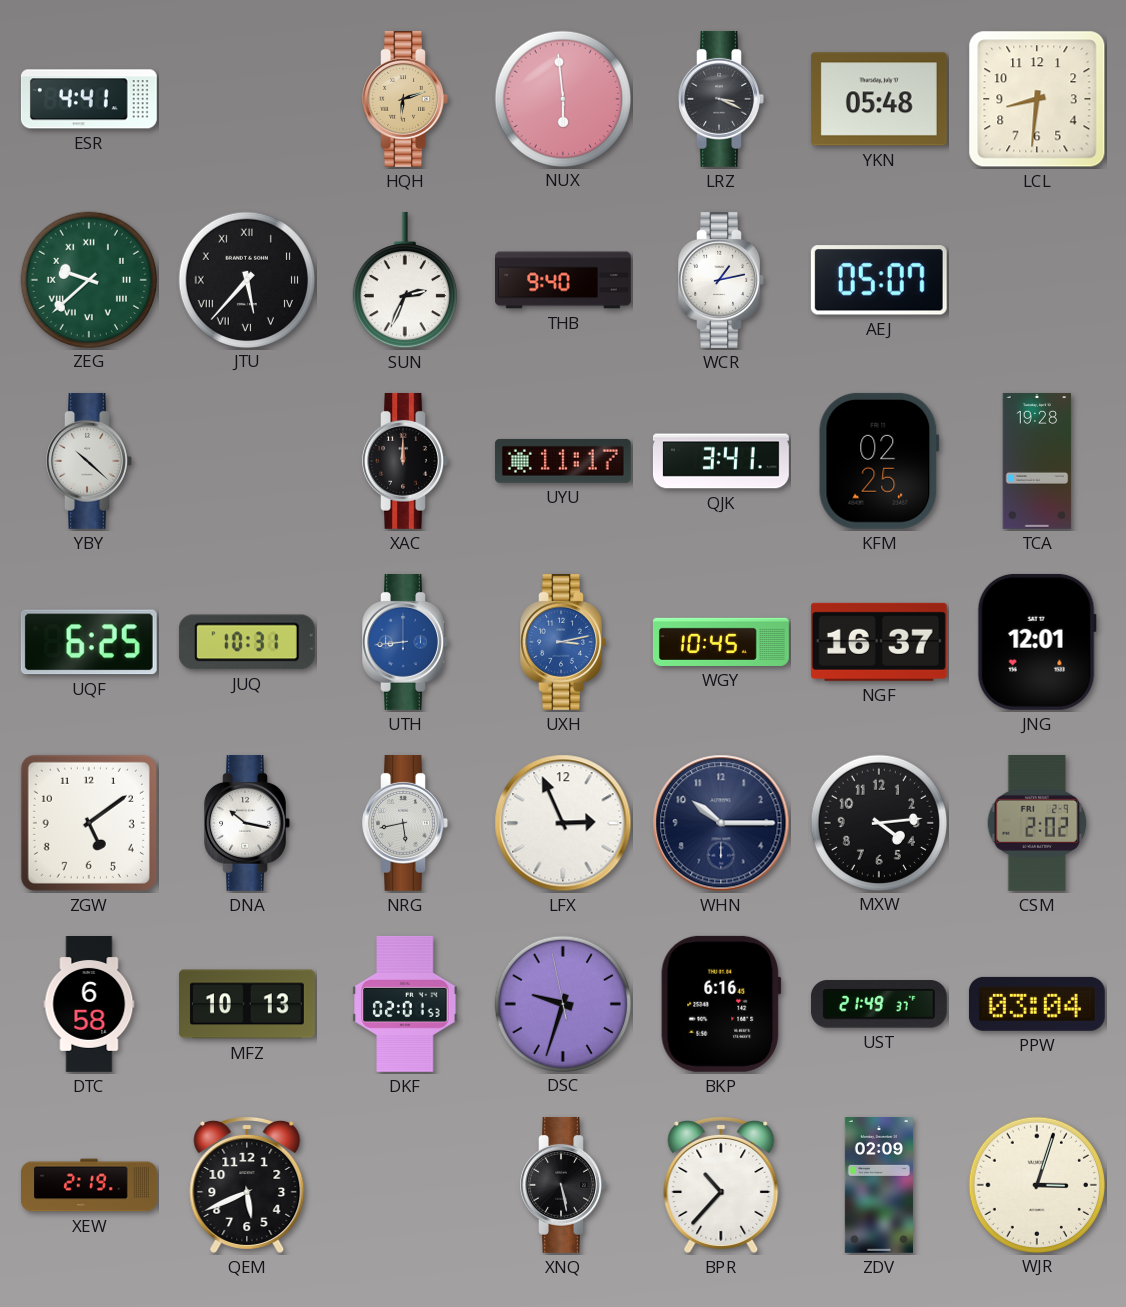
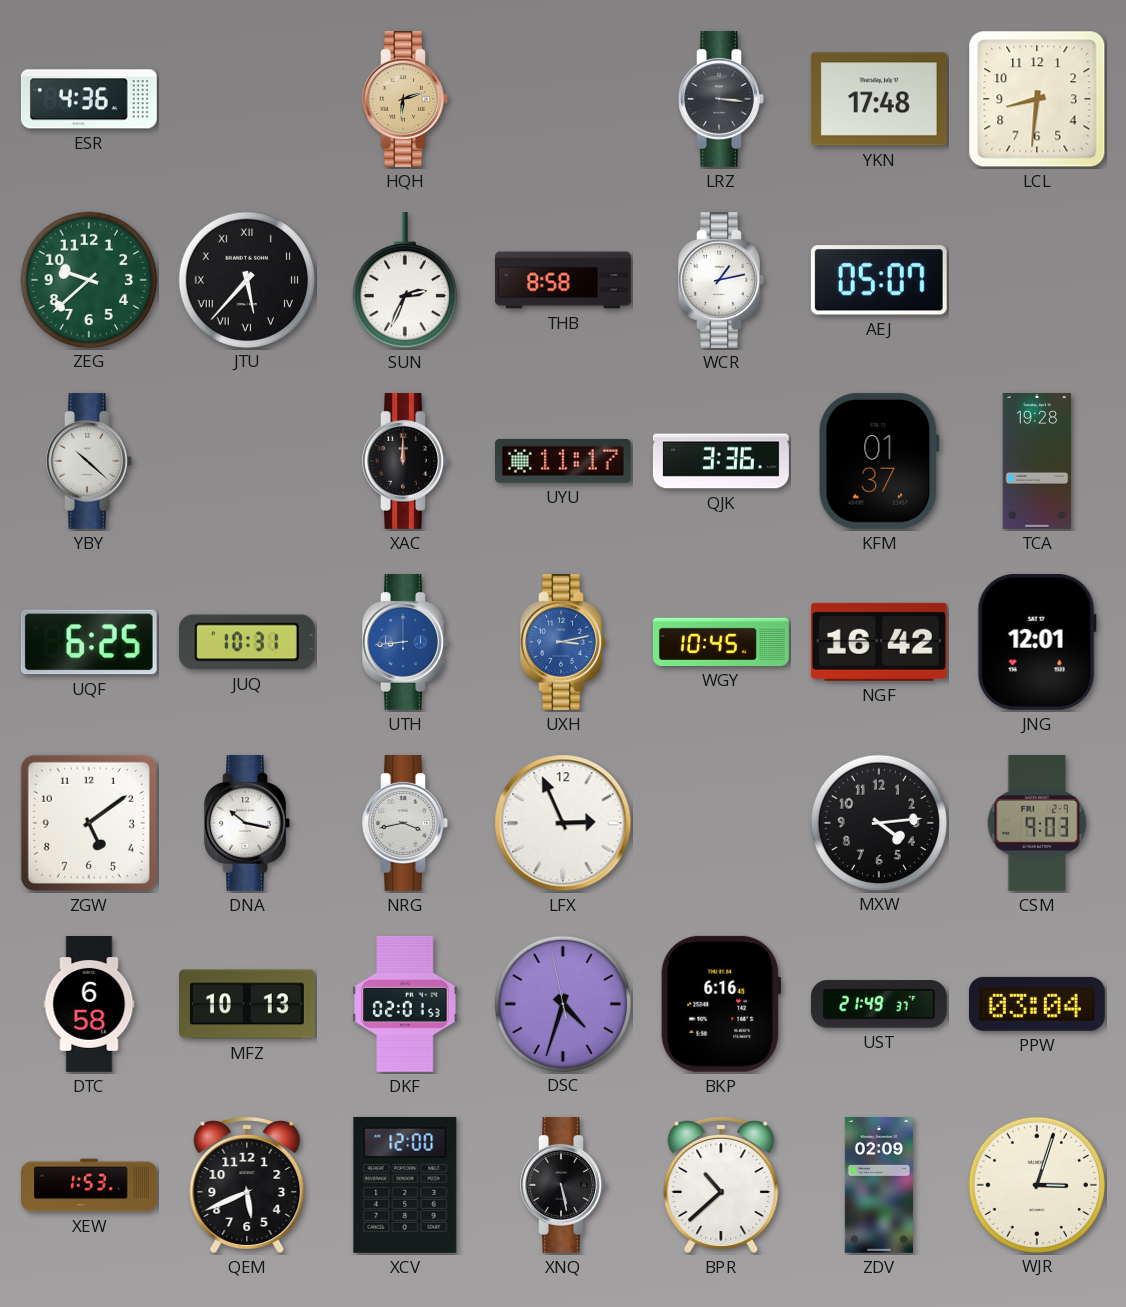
ESR: 4:41 -> 4:36
NUX: 5:59 -> none
LRZ: 3:19 -> 3:16
YKN: 05:48 -> 17:48
ZEG numerals: Roman -> Arabic
THB: 9:40 -> 8:58
QJK: 3:41 -> 3:36
KFM: 02:25 -> 01:37
NGF: 16:37 -> 16:42
NRG: 5:43 -> 3:43
WHN: 10:15 -> none
CSM: 2:02 -> 9:03
DSC: 9:32 -> 4:32
XEW: 2:19 -> 1:53
XCV: none -> 12:00
BPR: 10:37 -> 10:38
